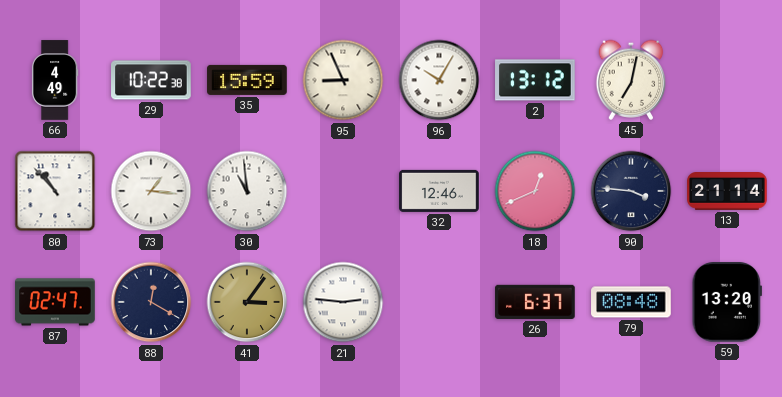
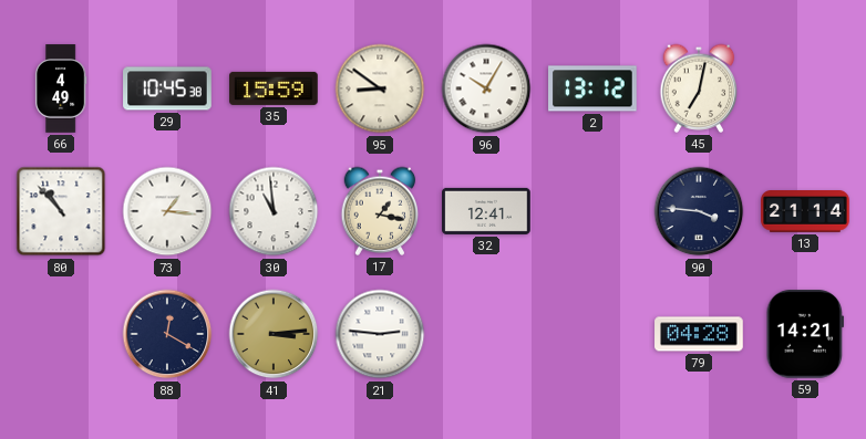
29: 10:22 -> 10:45
95: 8:56 -> 8:51
17: none -> 1:17
32: 12:46 -> 12:41
18: 12:41 -> none
87: 02:47 -> none
41: 3:06 -> 3:14
26: 6:37 -> none
79: 08:48 -> 04:28
59: 13:20 -> 14:21
